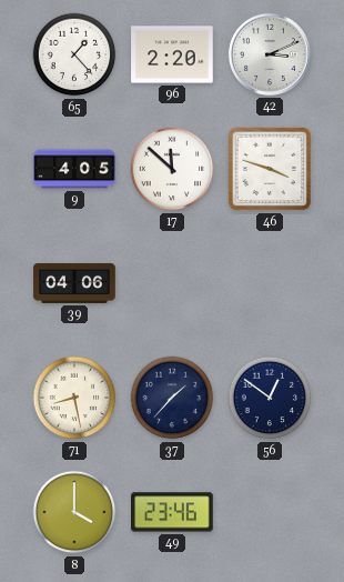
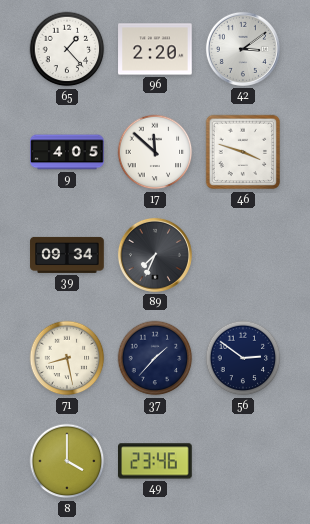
42: 3:11 -> 3:09
39: 04:06 -> 09:34
89: none -> 7:34
56: 12:51 -> 2:51
